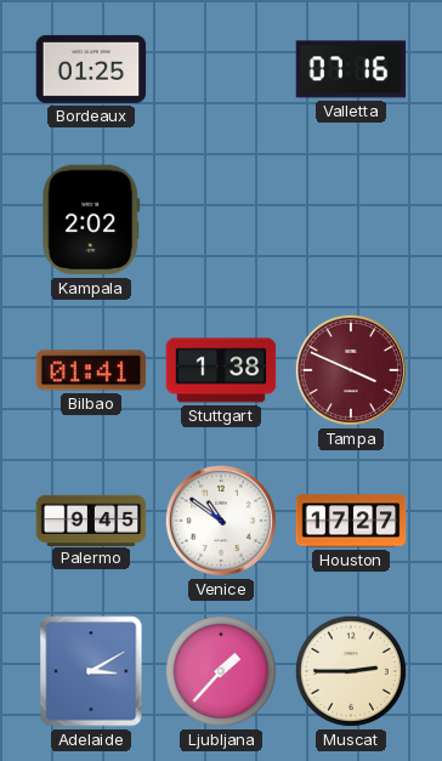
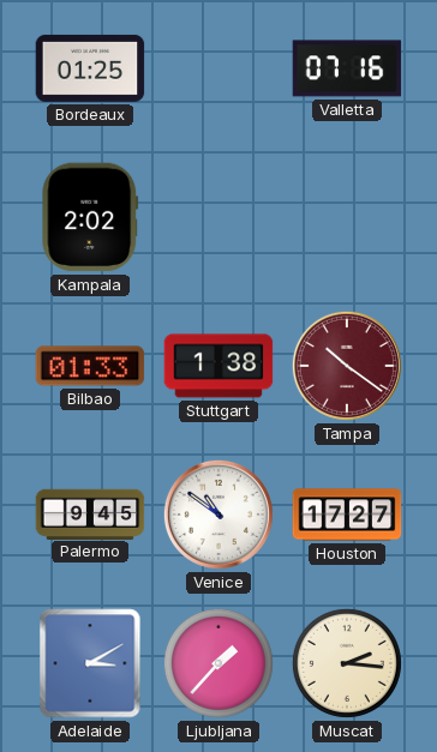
Bilbao: 01:41 -> 01:33
Tampa: 3:49 -> 10:21
Muscat: 2:45 -> 2:16
